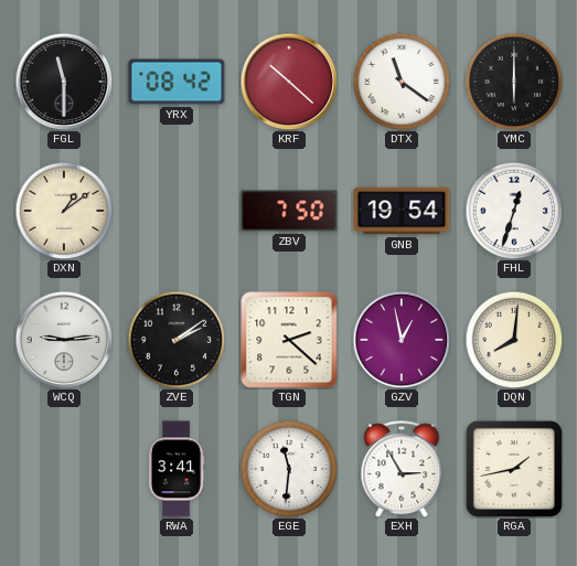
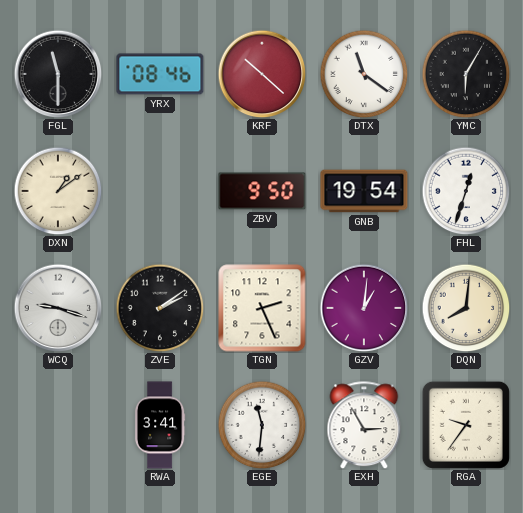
YRX: 08:42 -> 08:46
YMC: 6:00 -> 6:05
ZBV: 7:50 -> 9:50
WCQ: 9:14 -> 9:18
TGN: 2:22 -> 2:26
GZV: 12:58 -> 1:01
RGA: 1:43 -> 9:36
